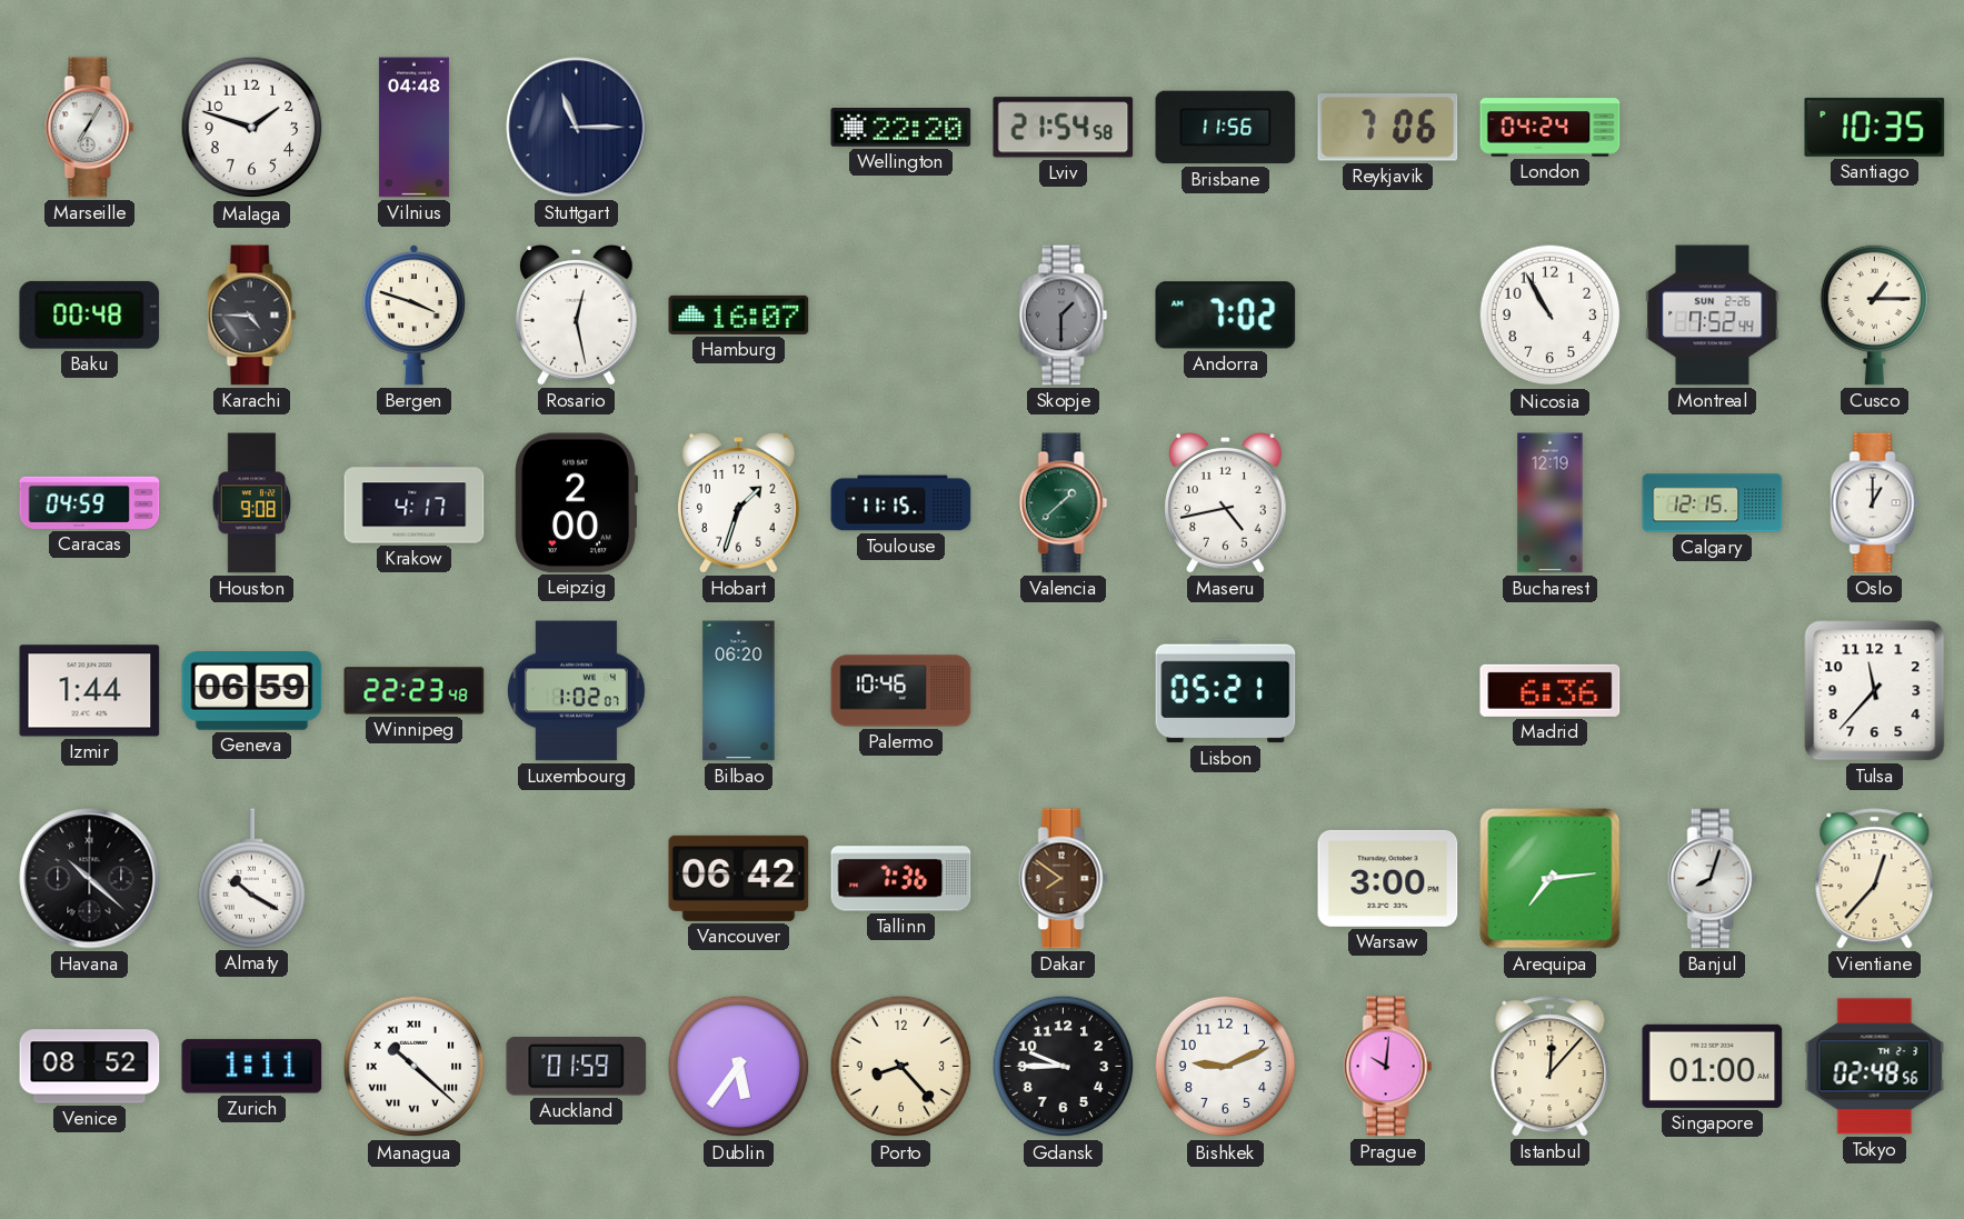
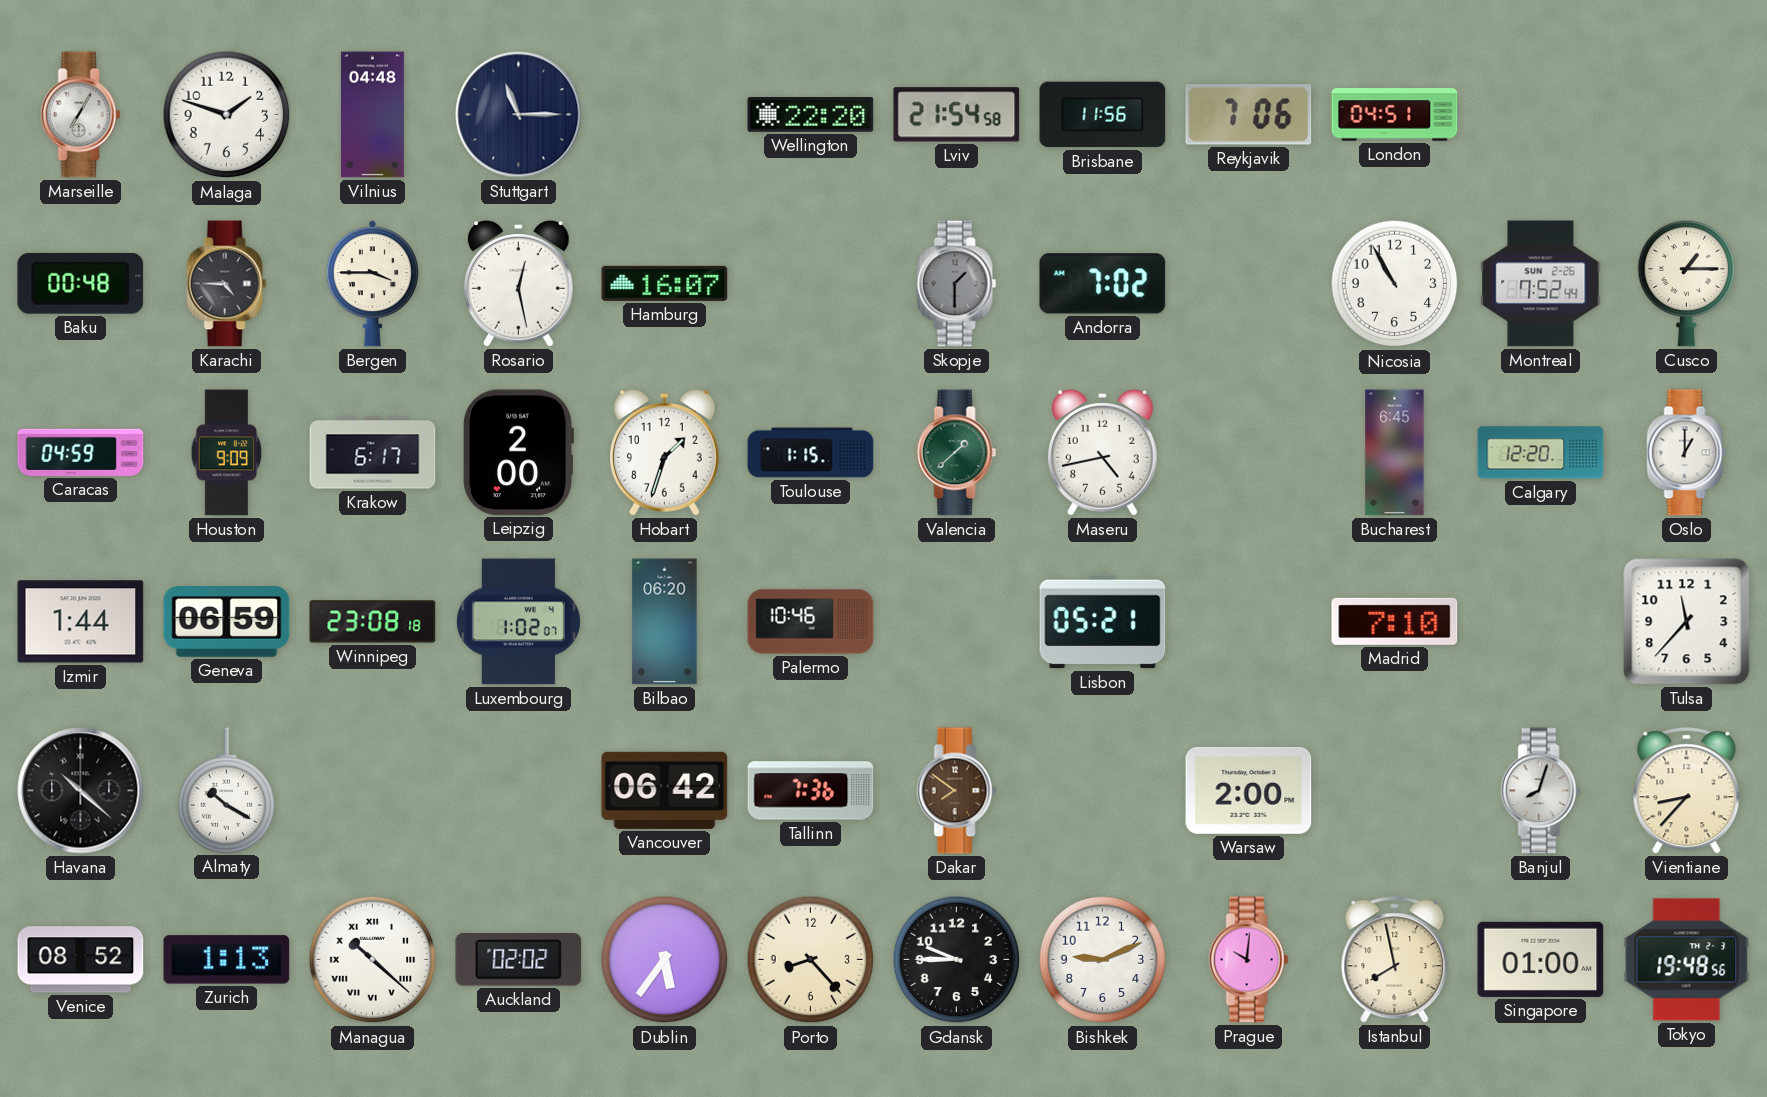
London: 04:24 -> 04:51
Santiago: 10:35 -> none
Bergen: 3:48 -> 3:45
Houston: 9:08 -> 9:09
Krakow: 4:17 -> 6:17
Toulouse: 11:15 -> 1:15
Bucharest: 12:19 -> 6:45
Calgary: 12:15 -> 12:20
Winnipeg: 22:23 -> 23:08
Madrid: 6:36 -> 7:10
Warsaw: 3:00 -> 2:00
Arequipa: 7:14 -> none
Vientiane: 12:37 -> 8:37
Zurich: 1:11 -> 1:13
Auckland: 01:59 -> 02:02
Istanbul: 12:07 -> 7:58
Tokyo: 02:48 -> 19:48
